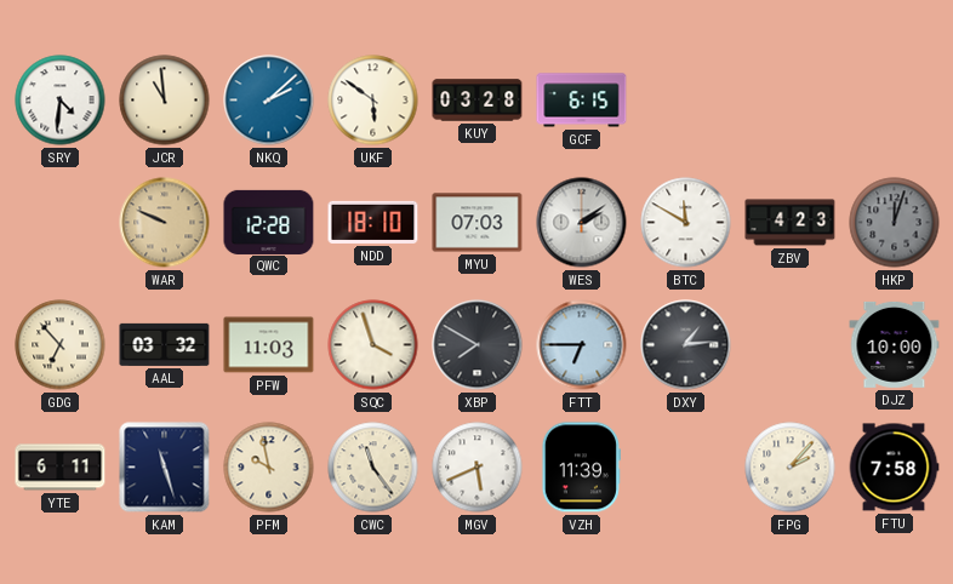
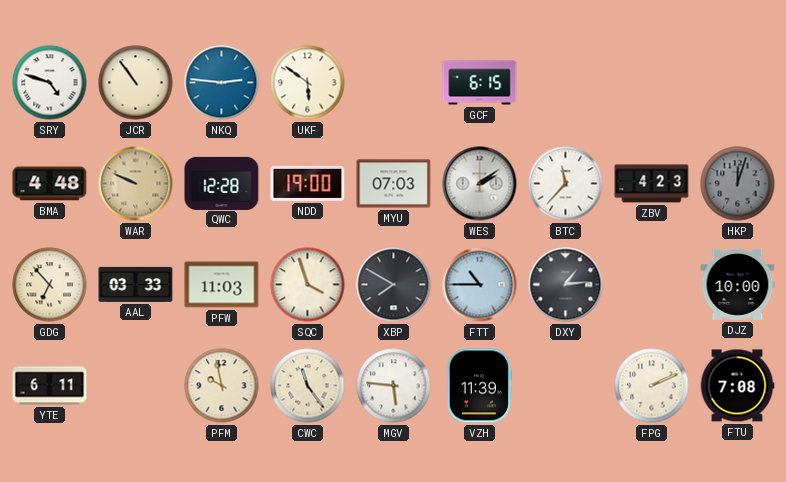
SRY: 4:31 -> 4:48
JCR: 10:59 -> 10:54
NKQ: 2:08 -> 2:46
KUY: 03:28 -> none
BMA: none -> 4:48
NDD: 18:10 -> 19:00
BTC: 11:50 -> 11:37
AAL: 03:32 -> 03:33
FTT: 6:45 -> 10:45
KAM: 11:27 -> none
MGV: 5:41 -> 5:46
FPG: 2:07 -> 2:11
FTU: 7:58 -> 7:08
